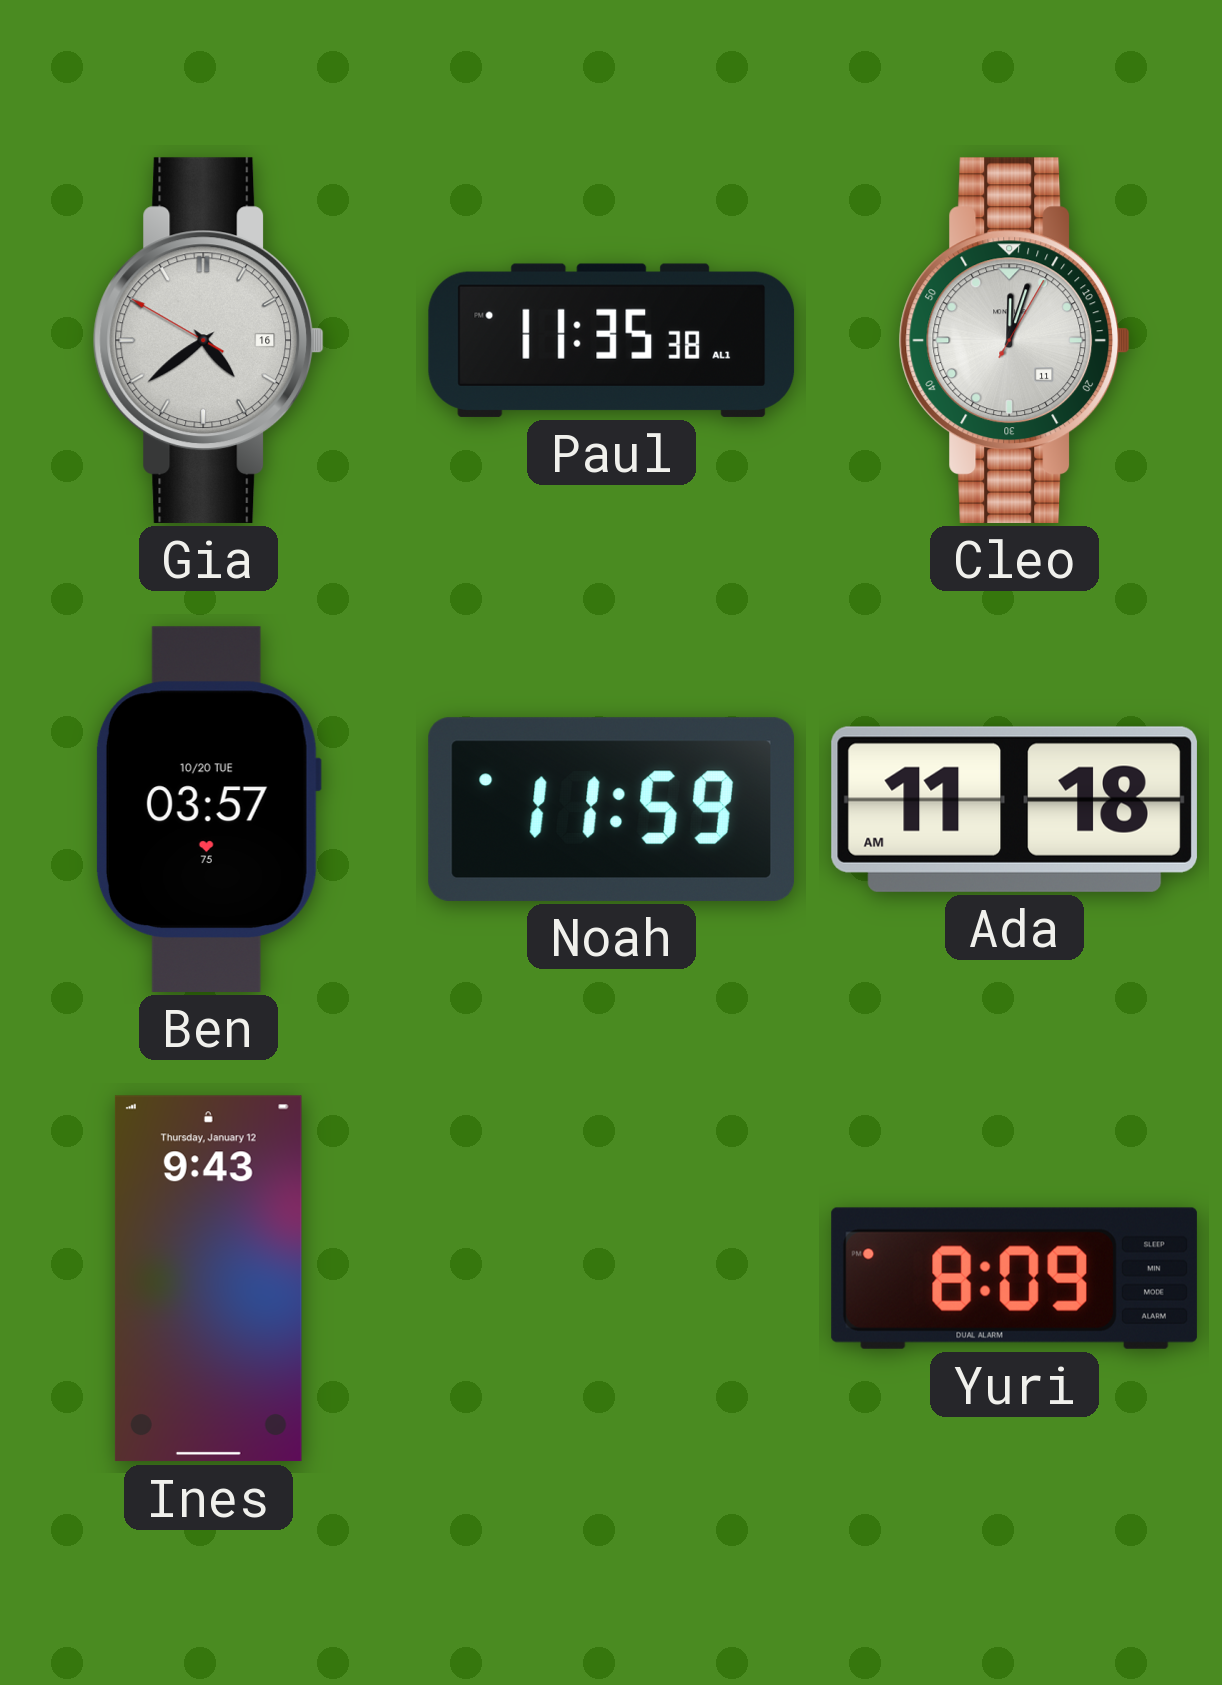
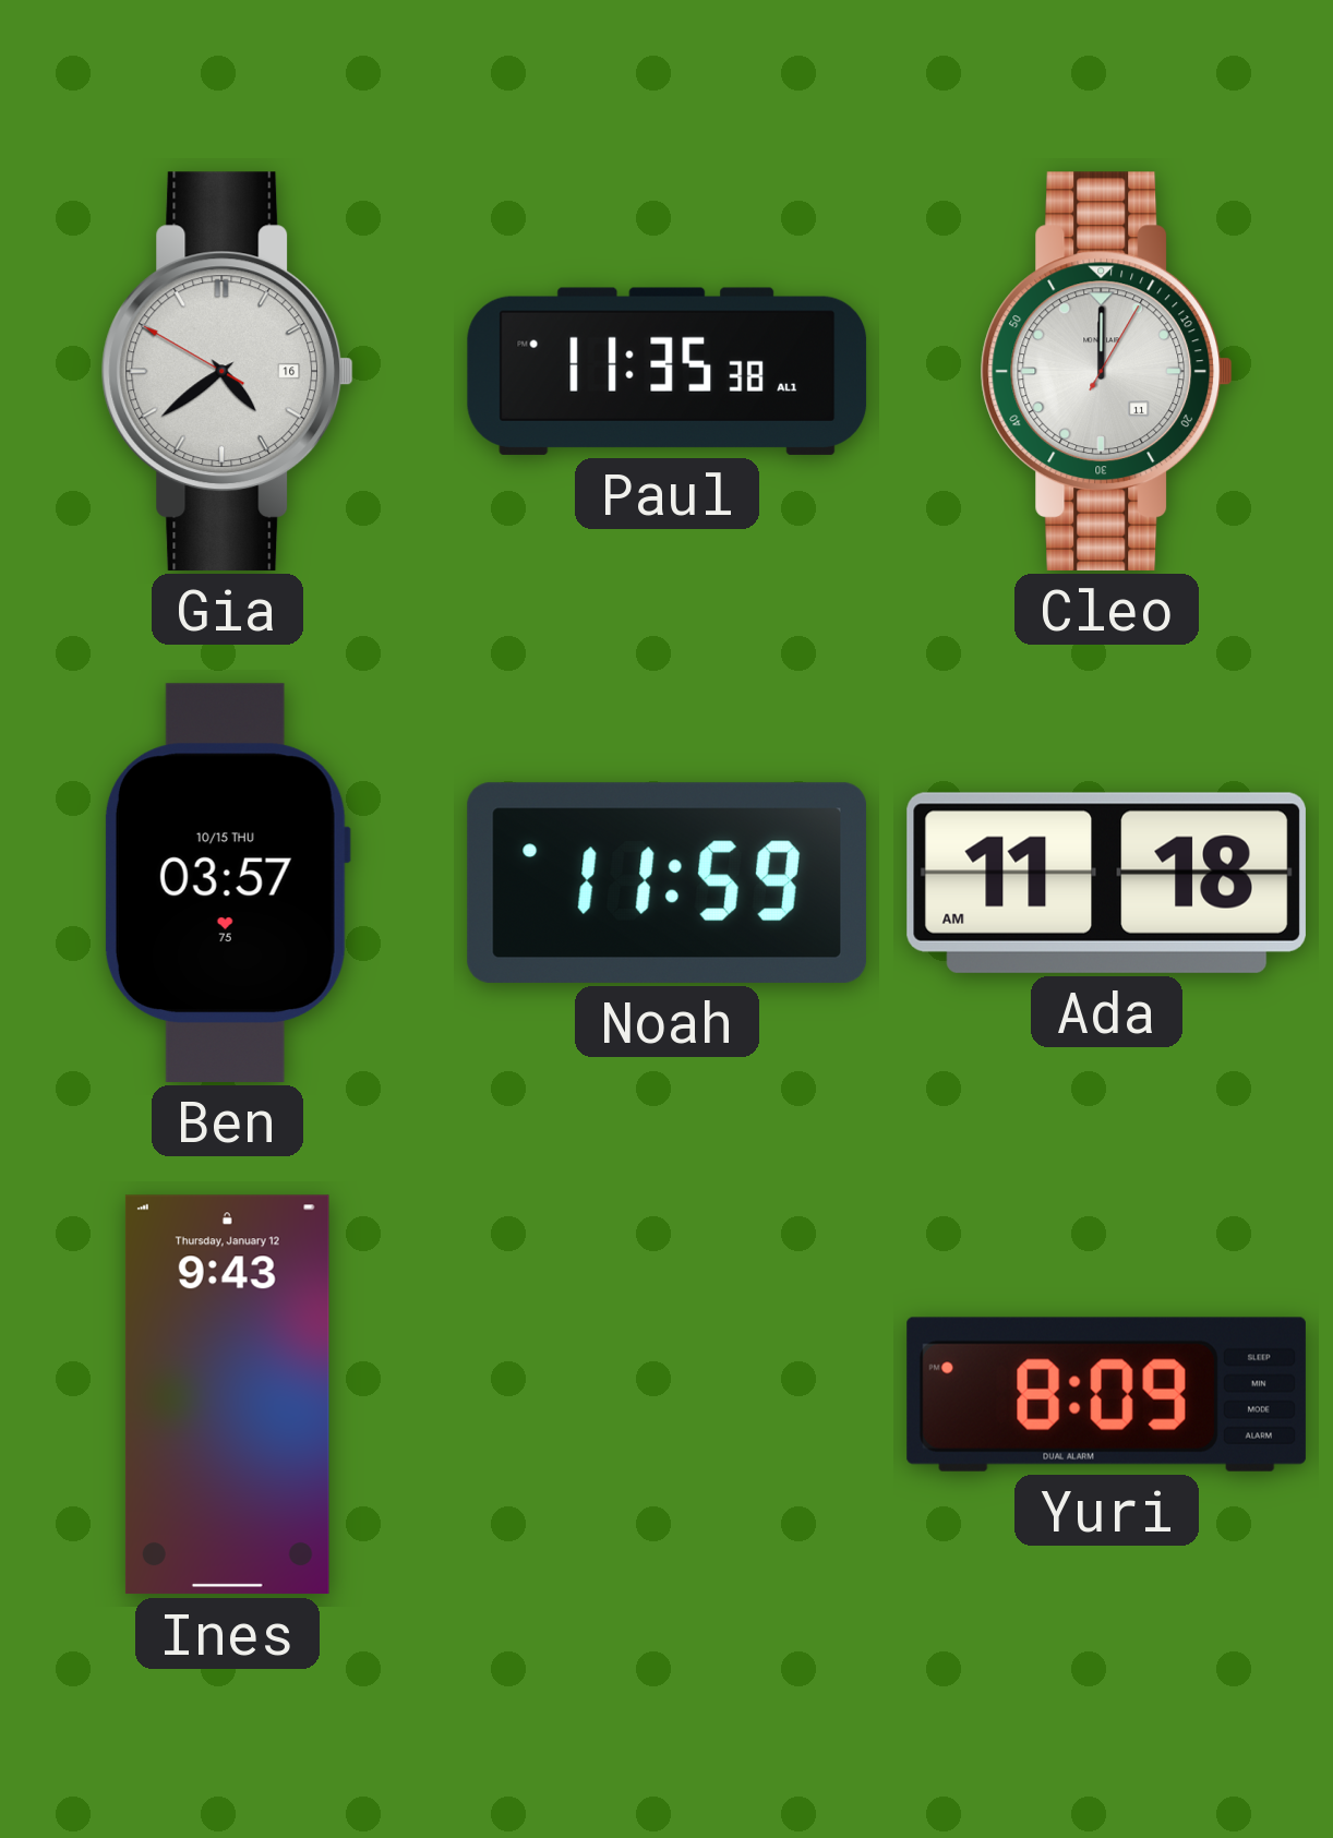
Cleo: 12:03 -> 12:00
Ben date: 10/20 TUE -> 10/15 THU
